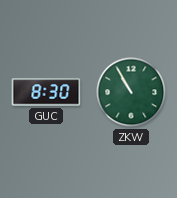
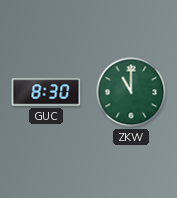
ZKW: 10:55 -> 11:00
